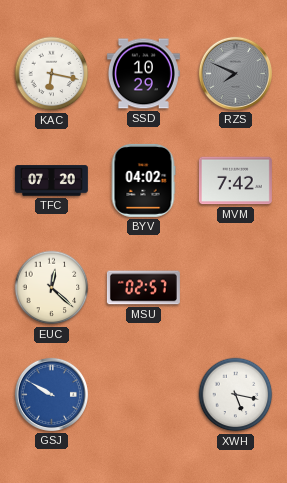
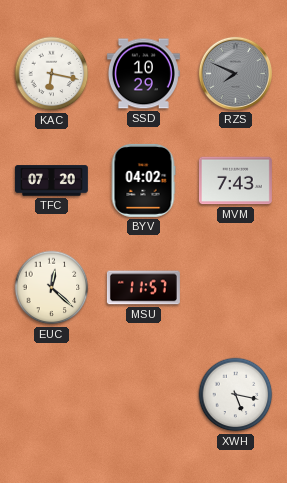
MVM: 7:42 -> 7:43
MSU: 02:57 -> 11:57
GSJ: 9:50 -> none
